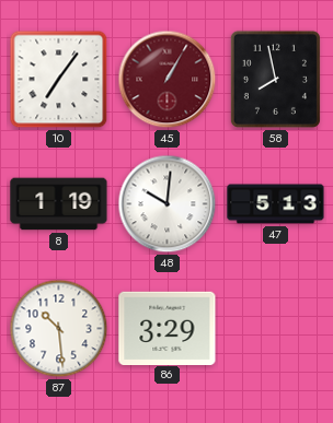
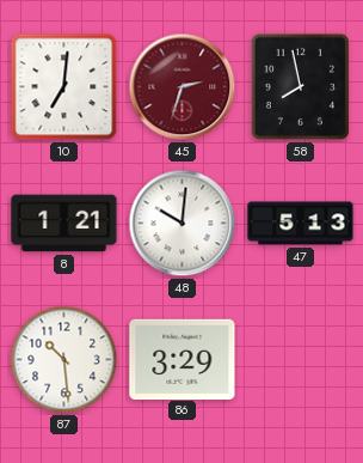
10: 7:06 -> 7:01
45: 1:05 -> 2:33
8: 1:19 -> 1:21
